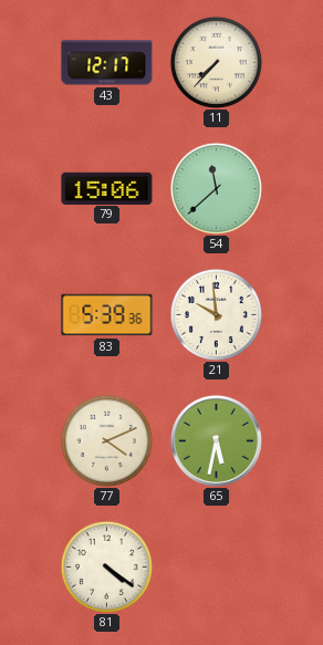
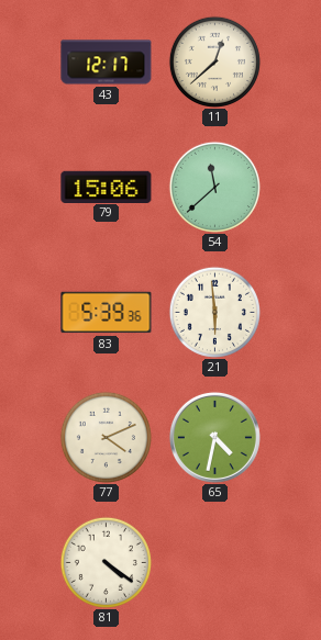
11: 7:37 -> 12:38
21: 9:59 -> 5:59
65: 5:32 -> 4:32
